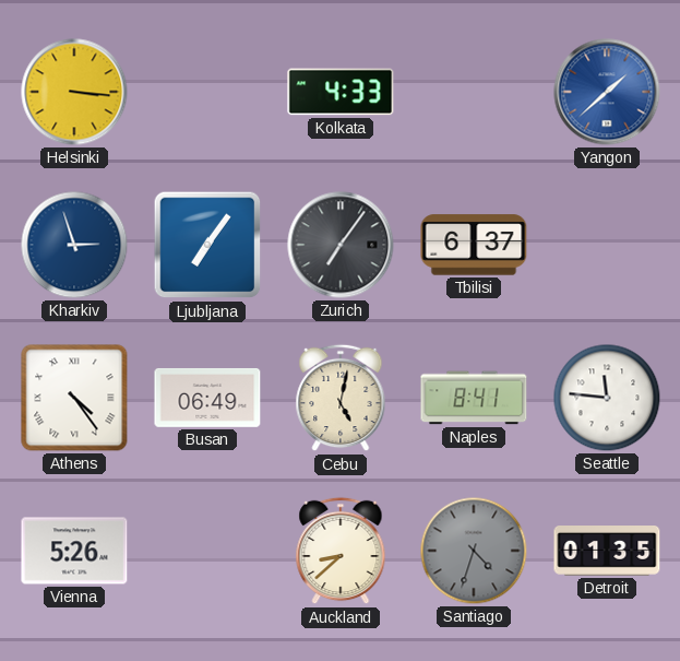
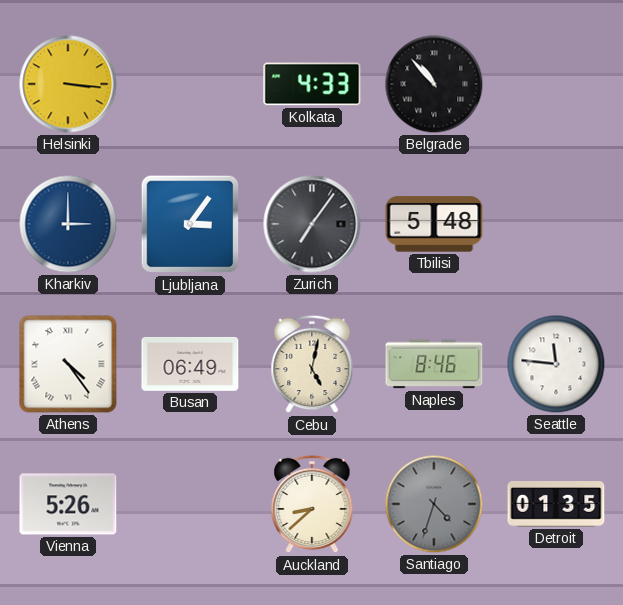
Belgrade: none -> 10:53
Yangon: 1:38 -> none
Kharkiv: 2:57 -> 3:00
Ljubljana: 7:06 -> 3:06
Tbilisi: 6:37 -> 5:48
Naples: 8:41 -> 8:46
